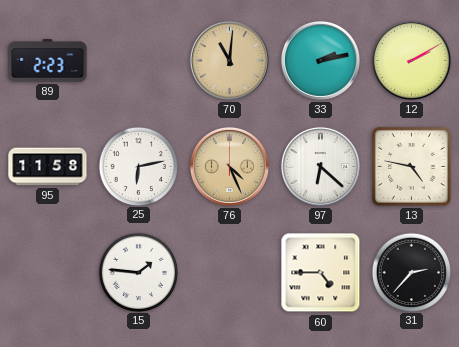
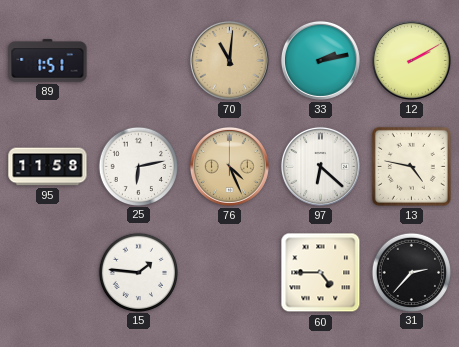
89: 2:23 -> 1:51
